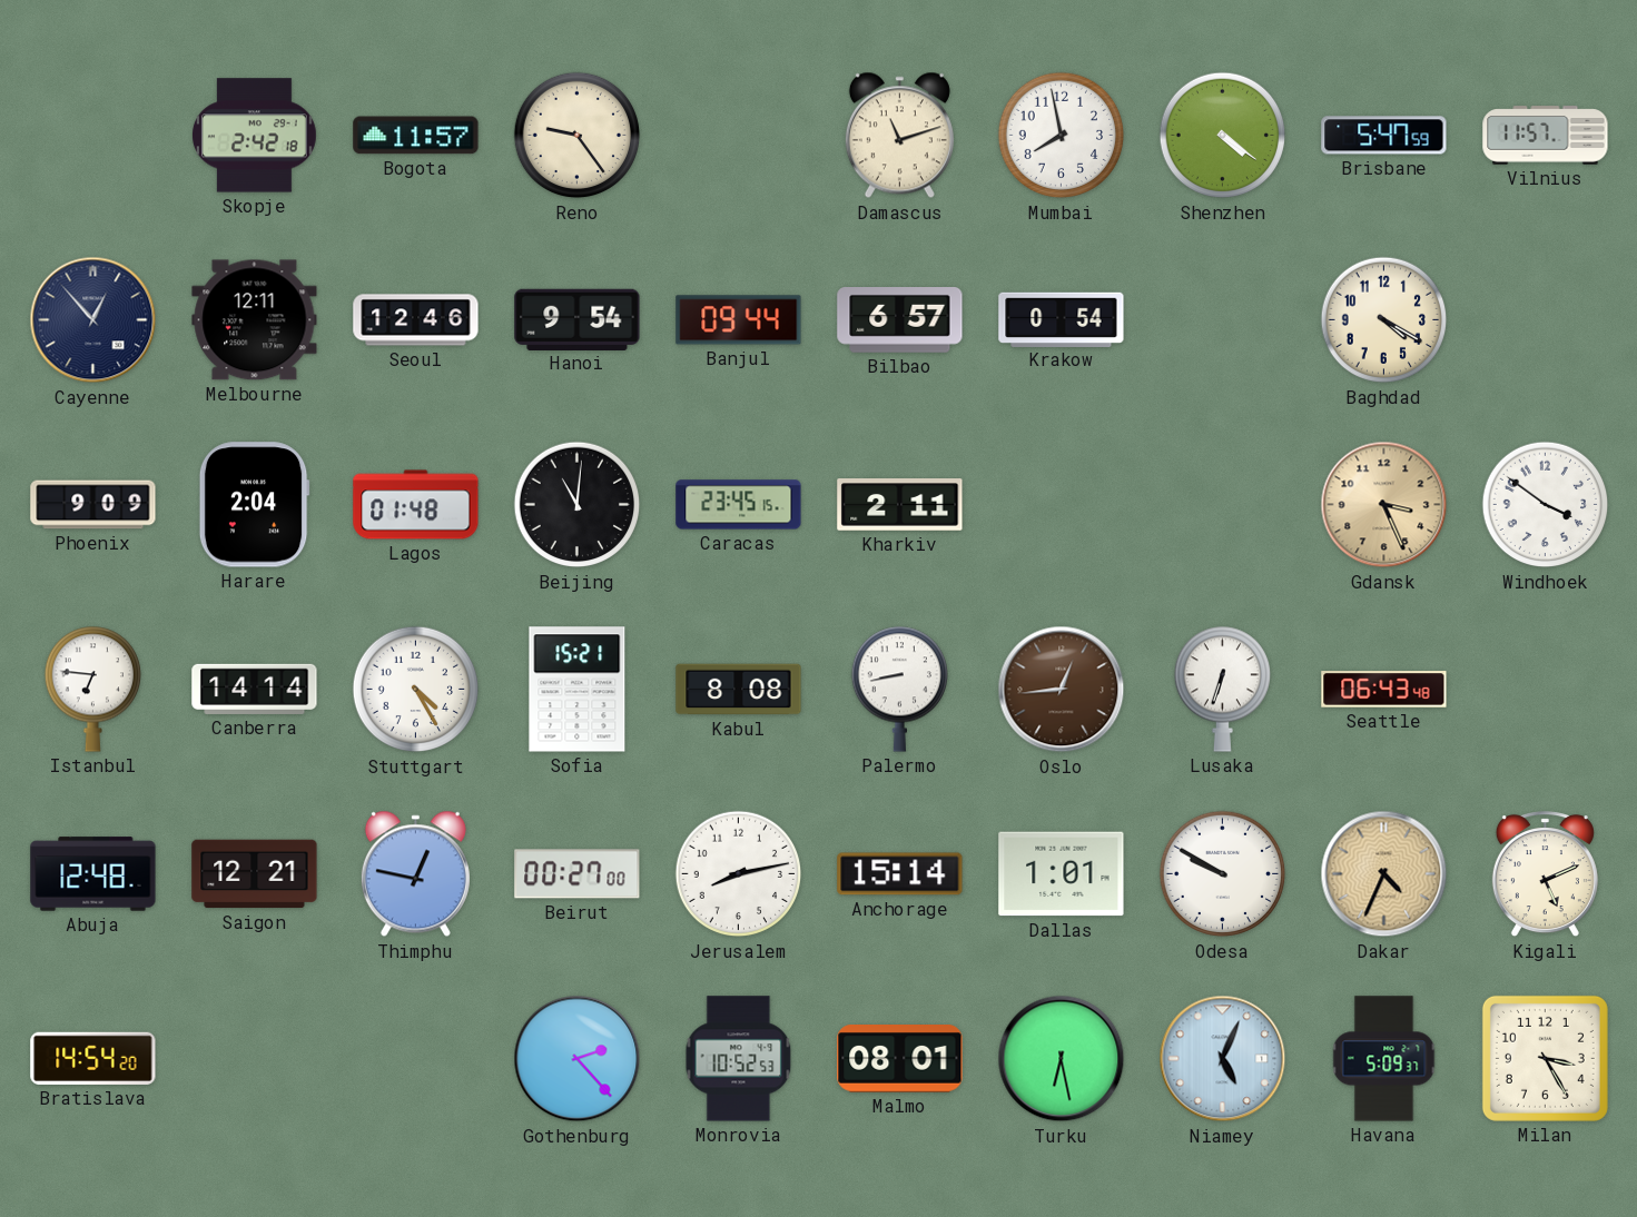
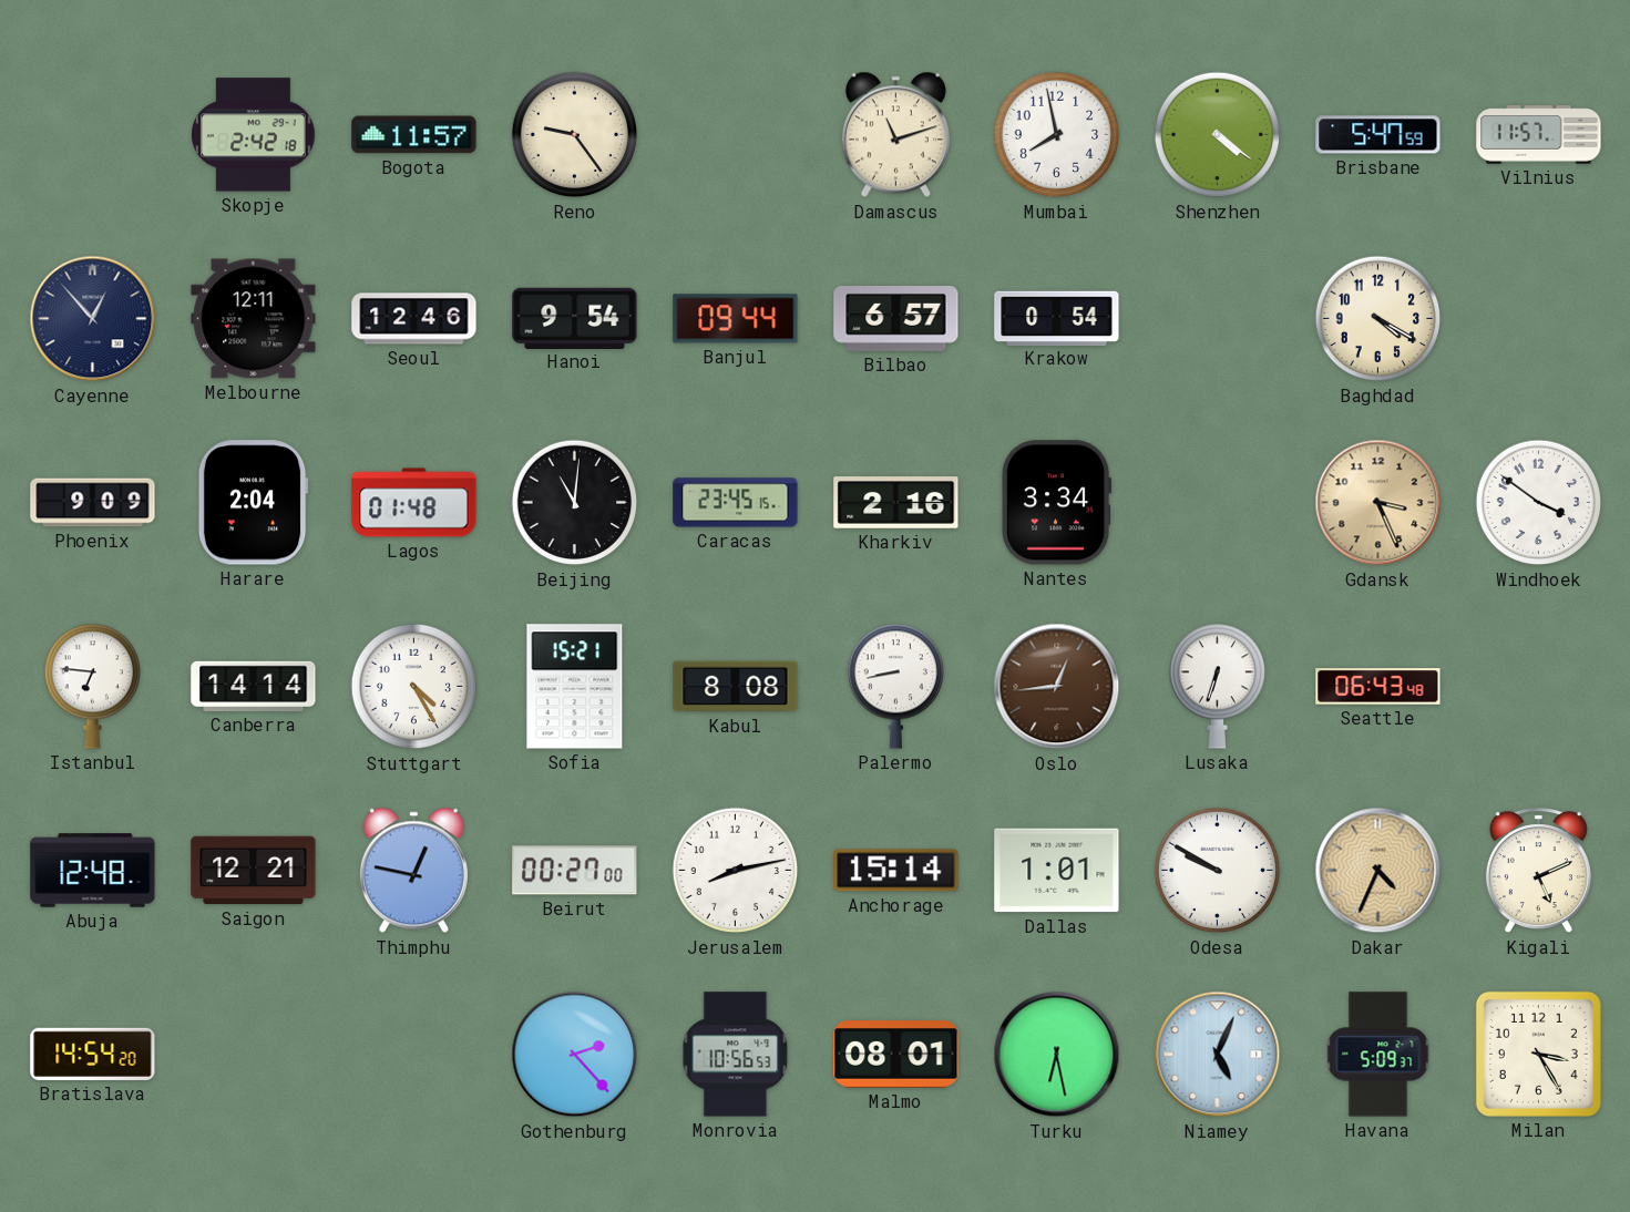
Kharkiv: 2:11 -> 2:16
Nantes: none -> 3:34
Monrovia: 10:52 -> 10:56
